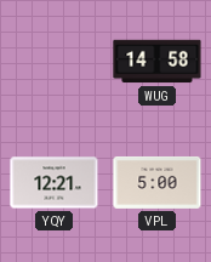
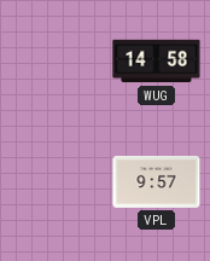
YQY: 12:21 -> none
VPL: 5:00 -> 9:57
